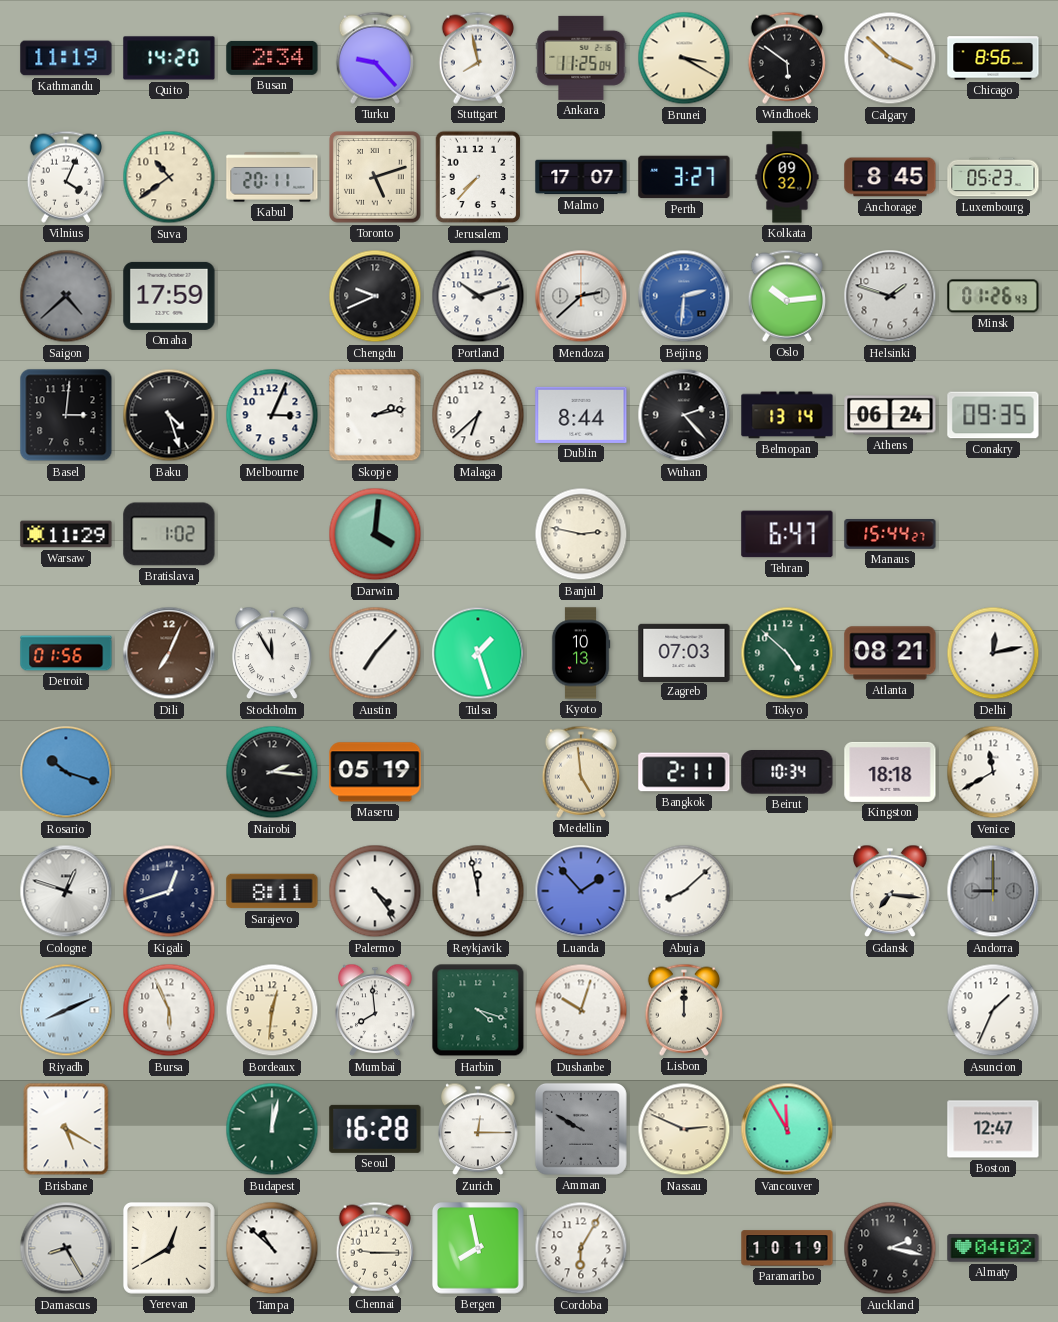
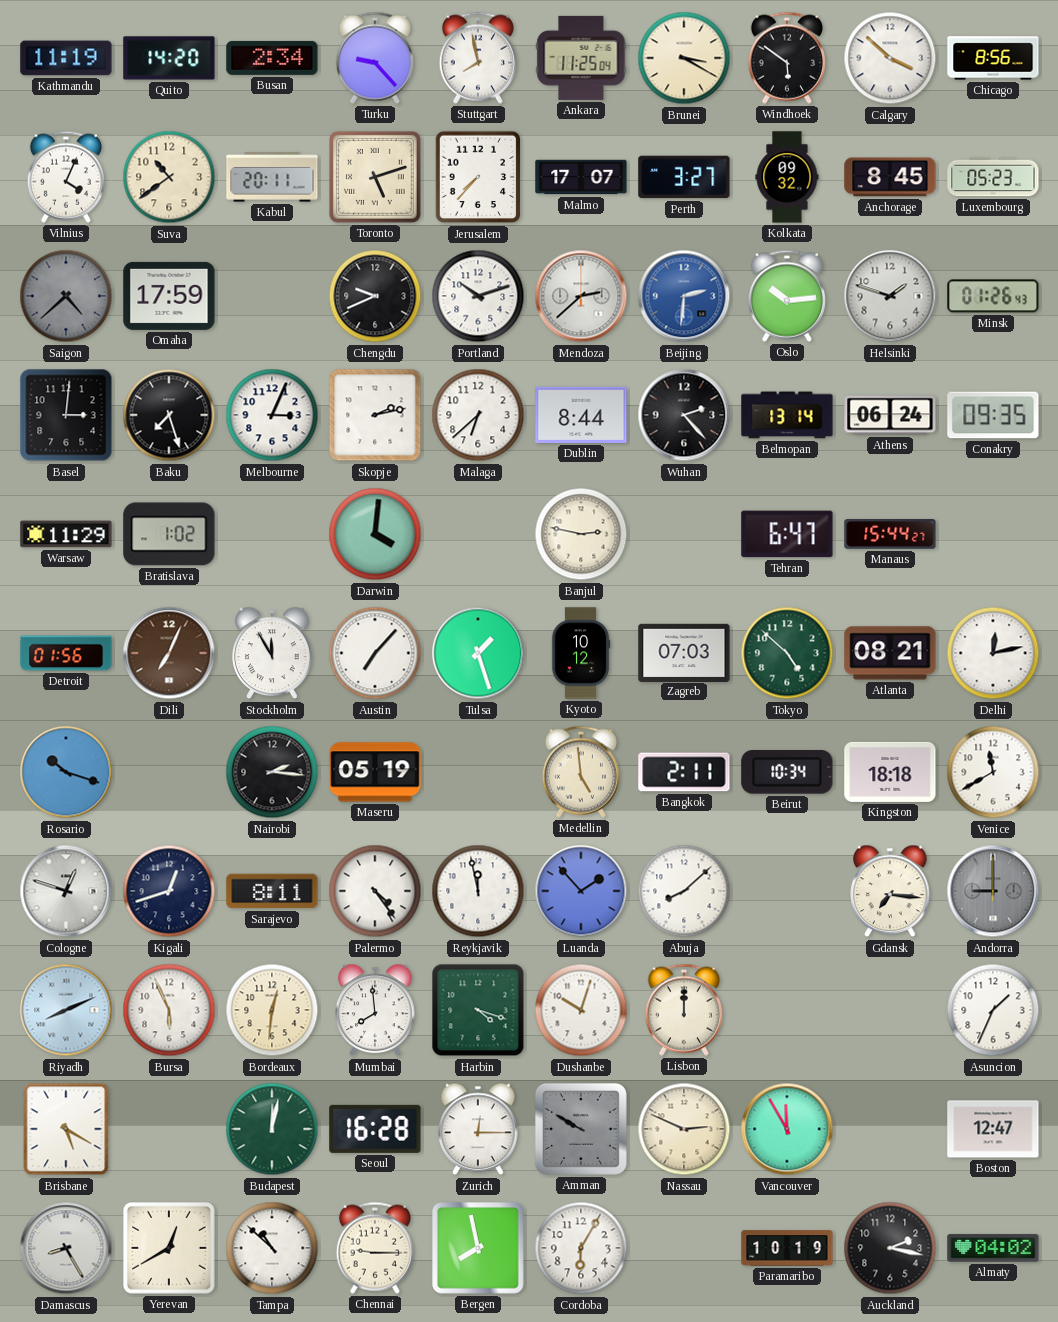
Baku: 4:27 -> 7:27
Kyoto: 10:13 -> 10:12
